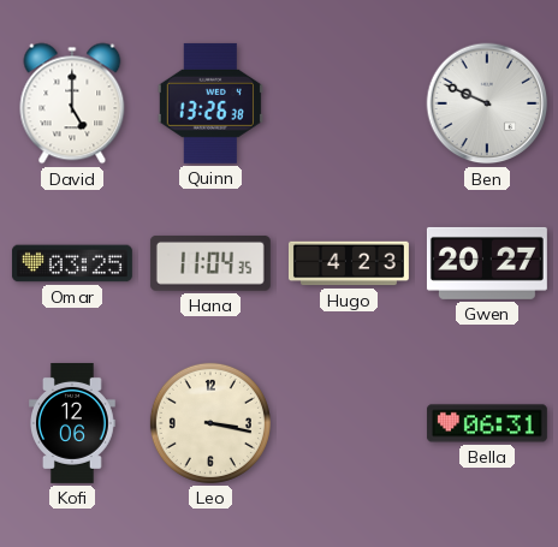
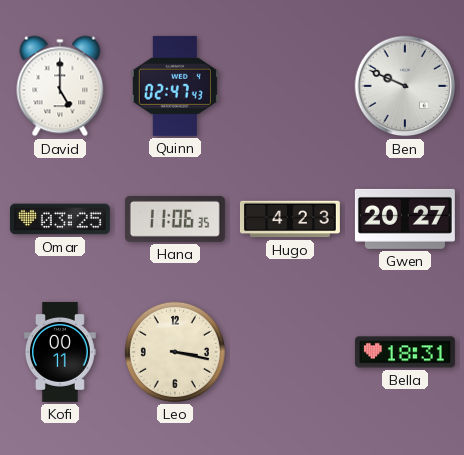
Quinn: 13:26 -> 02:47
Hana: 11:04 -> 11:06
Kofi: 12:06 -> 00:11
Bella: 06:31 -> 18:31
